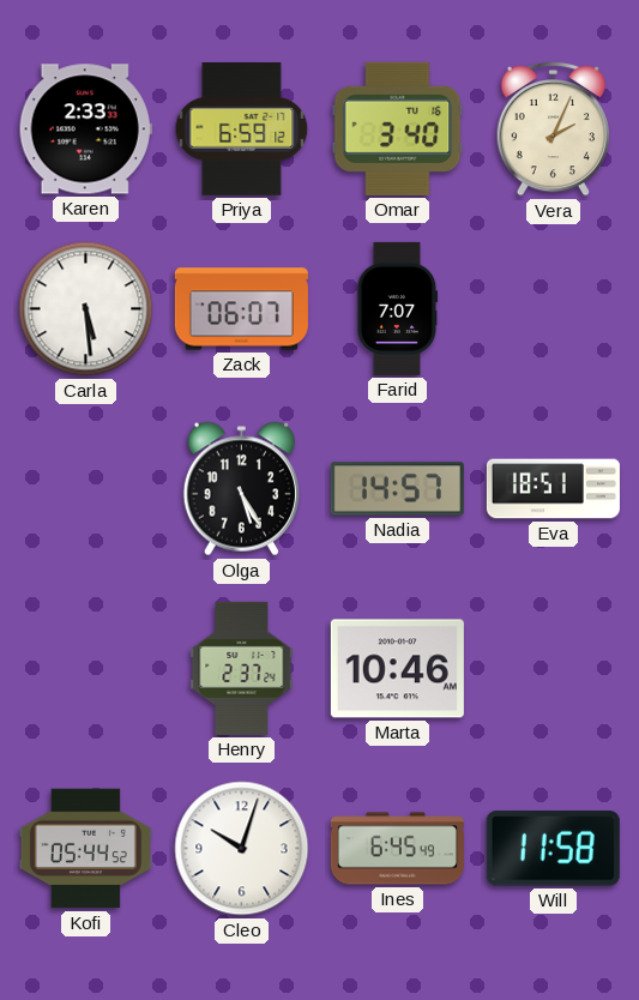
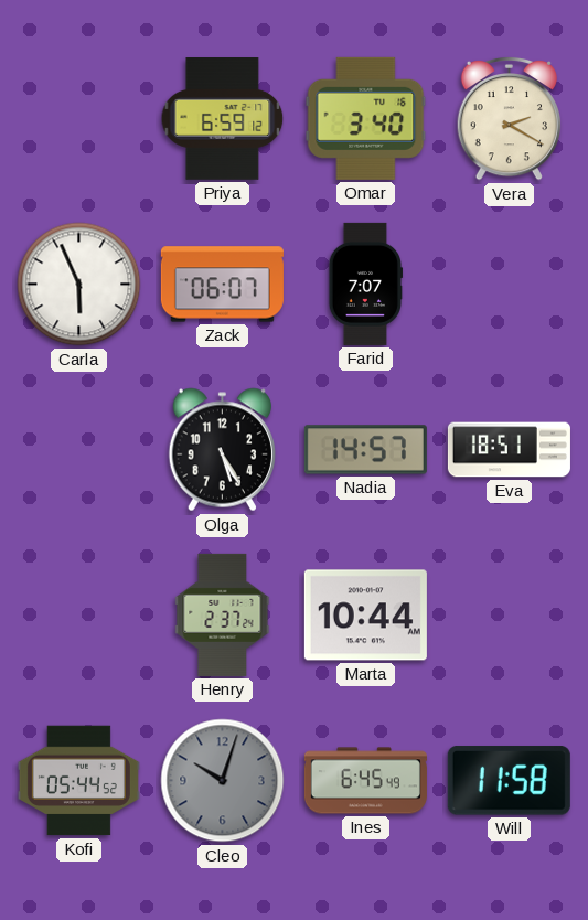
Karen: 2:33 -> none
Vera: 2:04 -> 2:20
Carla: 5:29 -> 5:56
Marta: 10:46 -> 10:44
Cleo dial: white -> grey
